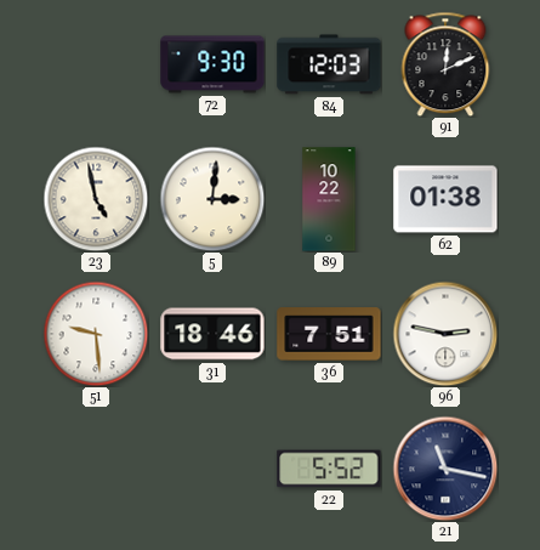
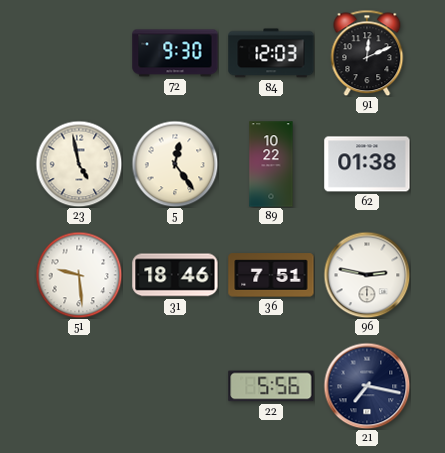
5: 3:01 -> 12:24
22: 5:52 -> 5:56
21: 11:17 -> 7:17
